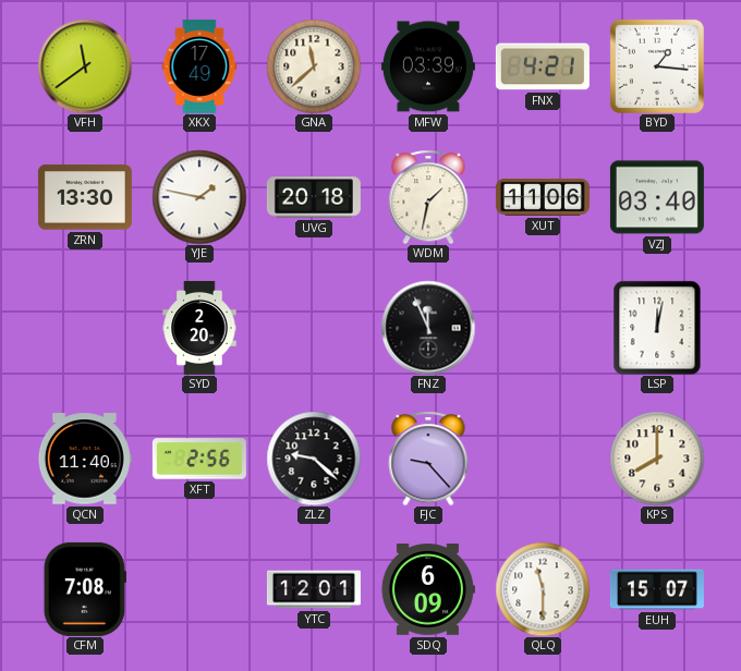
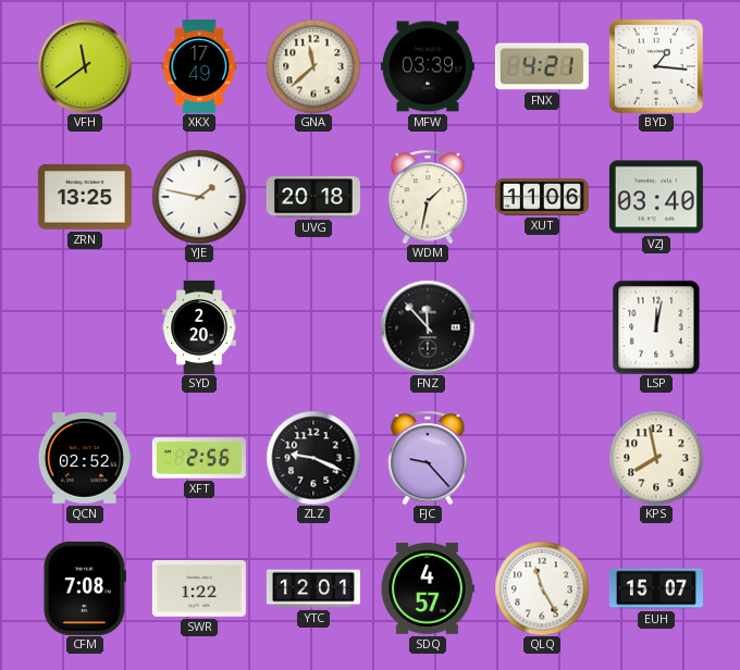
ZRN: 13:30 -> 13:25
FNZ: 11:56 -> 11:53
QCN: 11:40 -> 02:52
ZLZ: 9:22 -> 9:19
KPS: 8:00 -> 7:58
SWR: none -> 1:22
SDQ: 6:09 -> 4:57
QLQ: 11:30 -> 11:25
